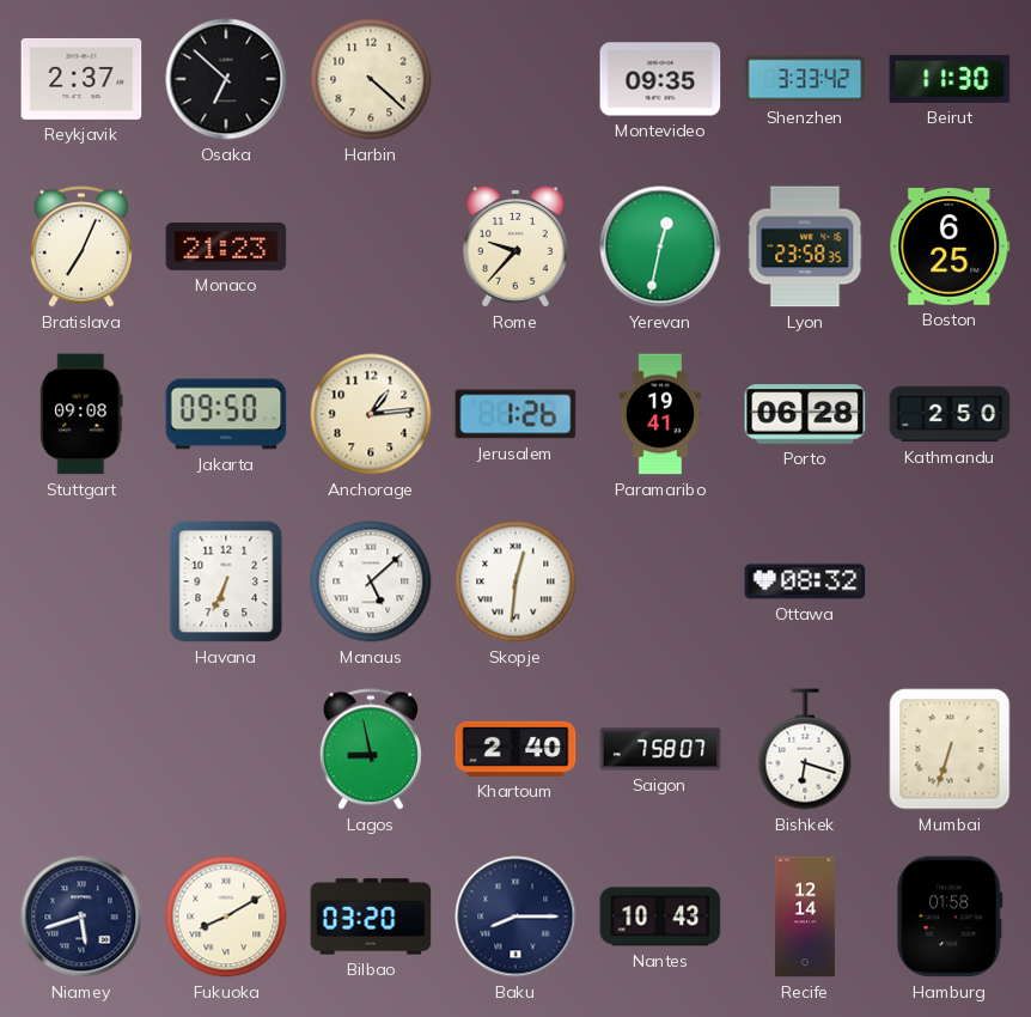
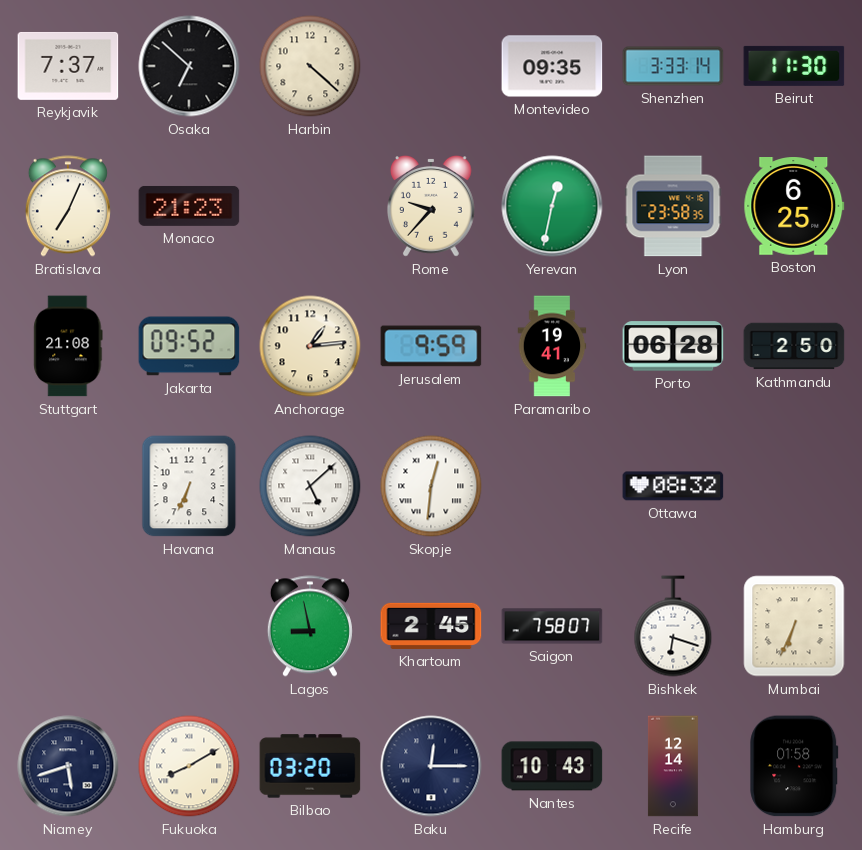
Reykjavik: 2:37 -> 7:37
Shenzhen: 3:33:42 -> 3:33:14
Stuttgart: 09:08 -> 21:08
Jakarta: 09:50 -> 09:52
Jerusalem: 1:26 -> 9:59
Khartoum: 2:40 -> 2:45
Mumbai: 6:33 -> 6:34
Baku: 8:15 -> 12:15
